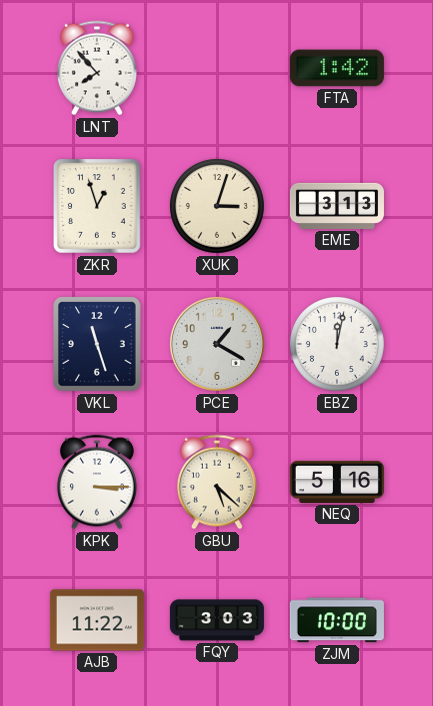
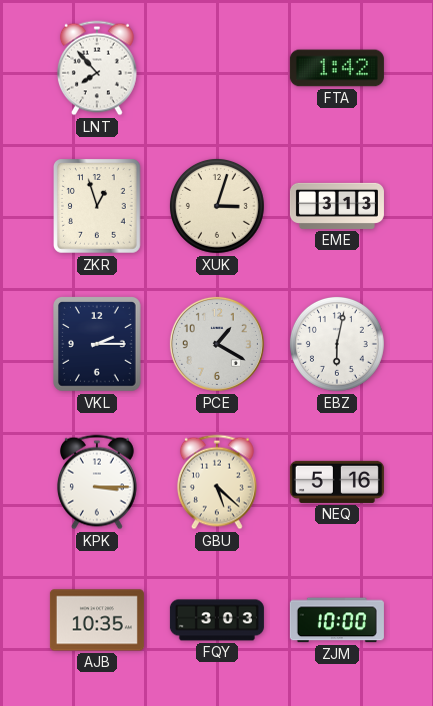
VKL: 11:27 -> 2:15
EBZ: 12:02 -> 6:02
AJB: 11:22 -> 10:35
